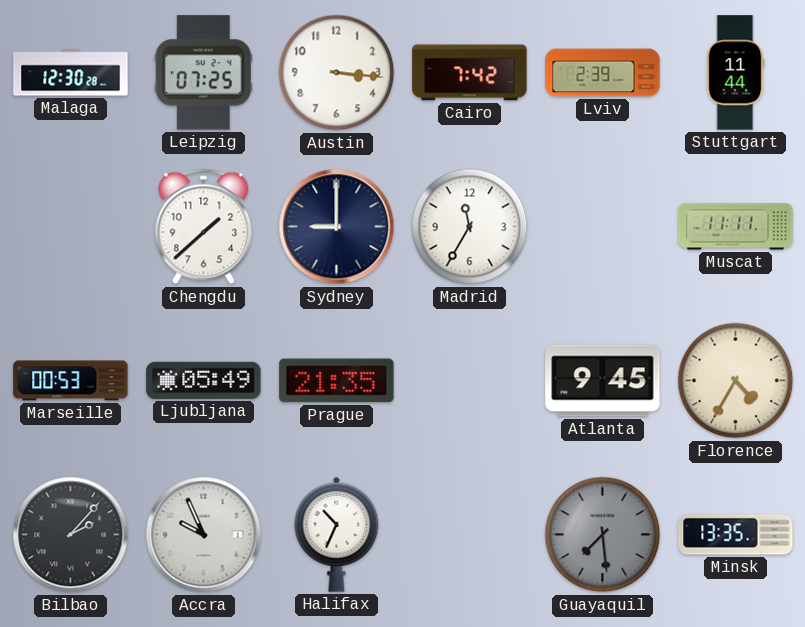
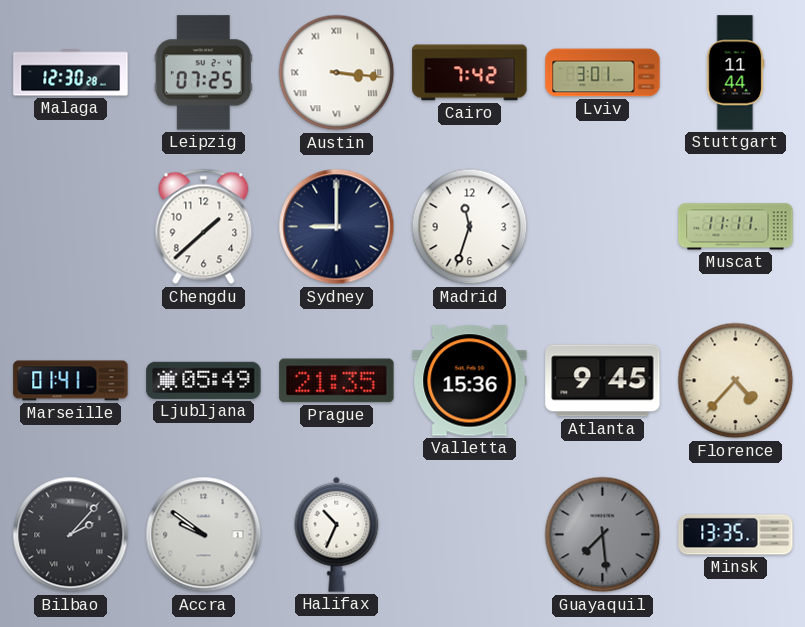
Austin numerals: Arabic -> Roman
Lviv: 2:39 -> 3:01
Madrid: 11:35 -> 11:33
Marseille: 00:53 -> 01:41
Valletta: none -> 15:36
Florence: 4:35 -> 4:37
Accra: 9:56 -> 9:51
